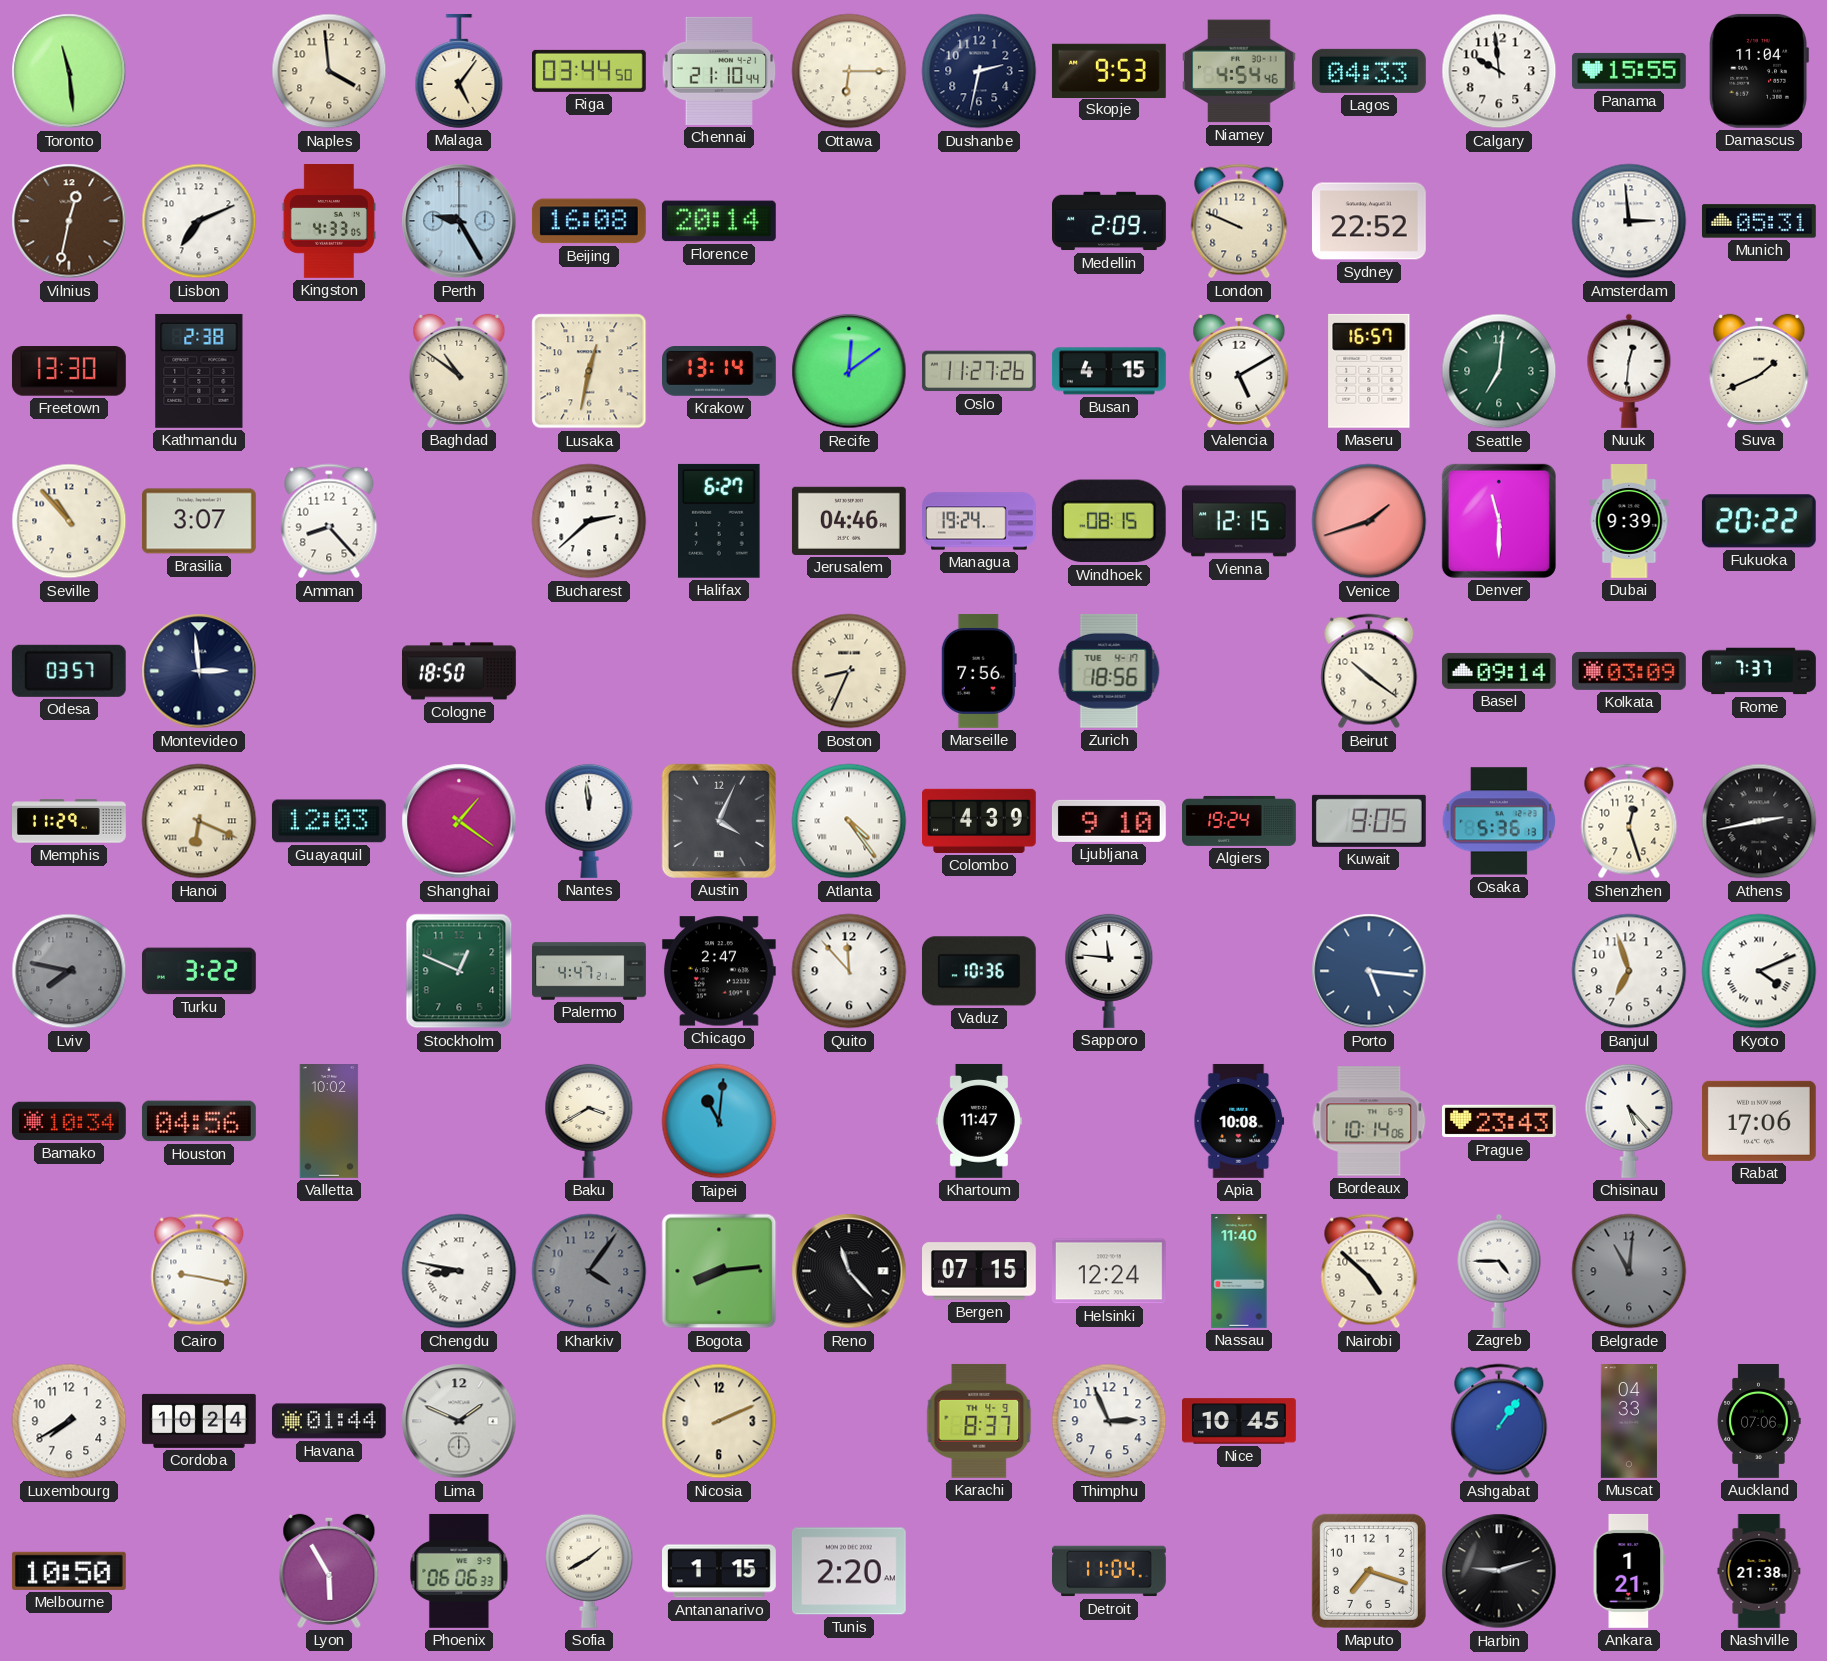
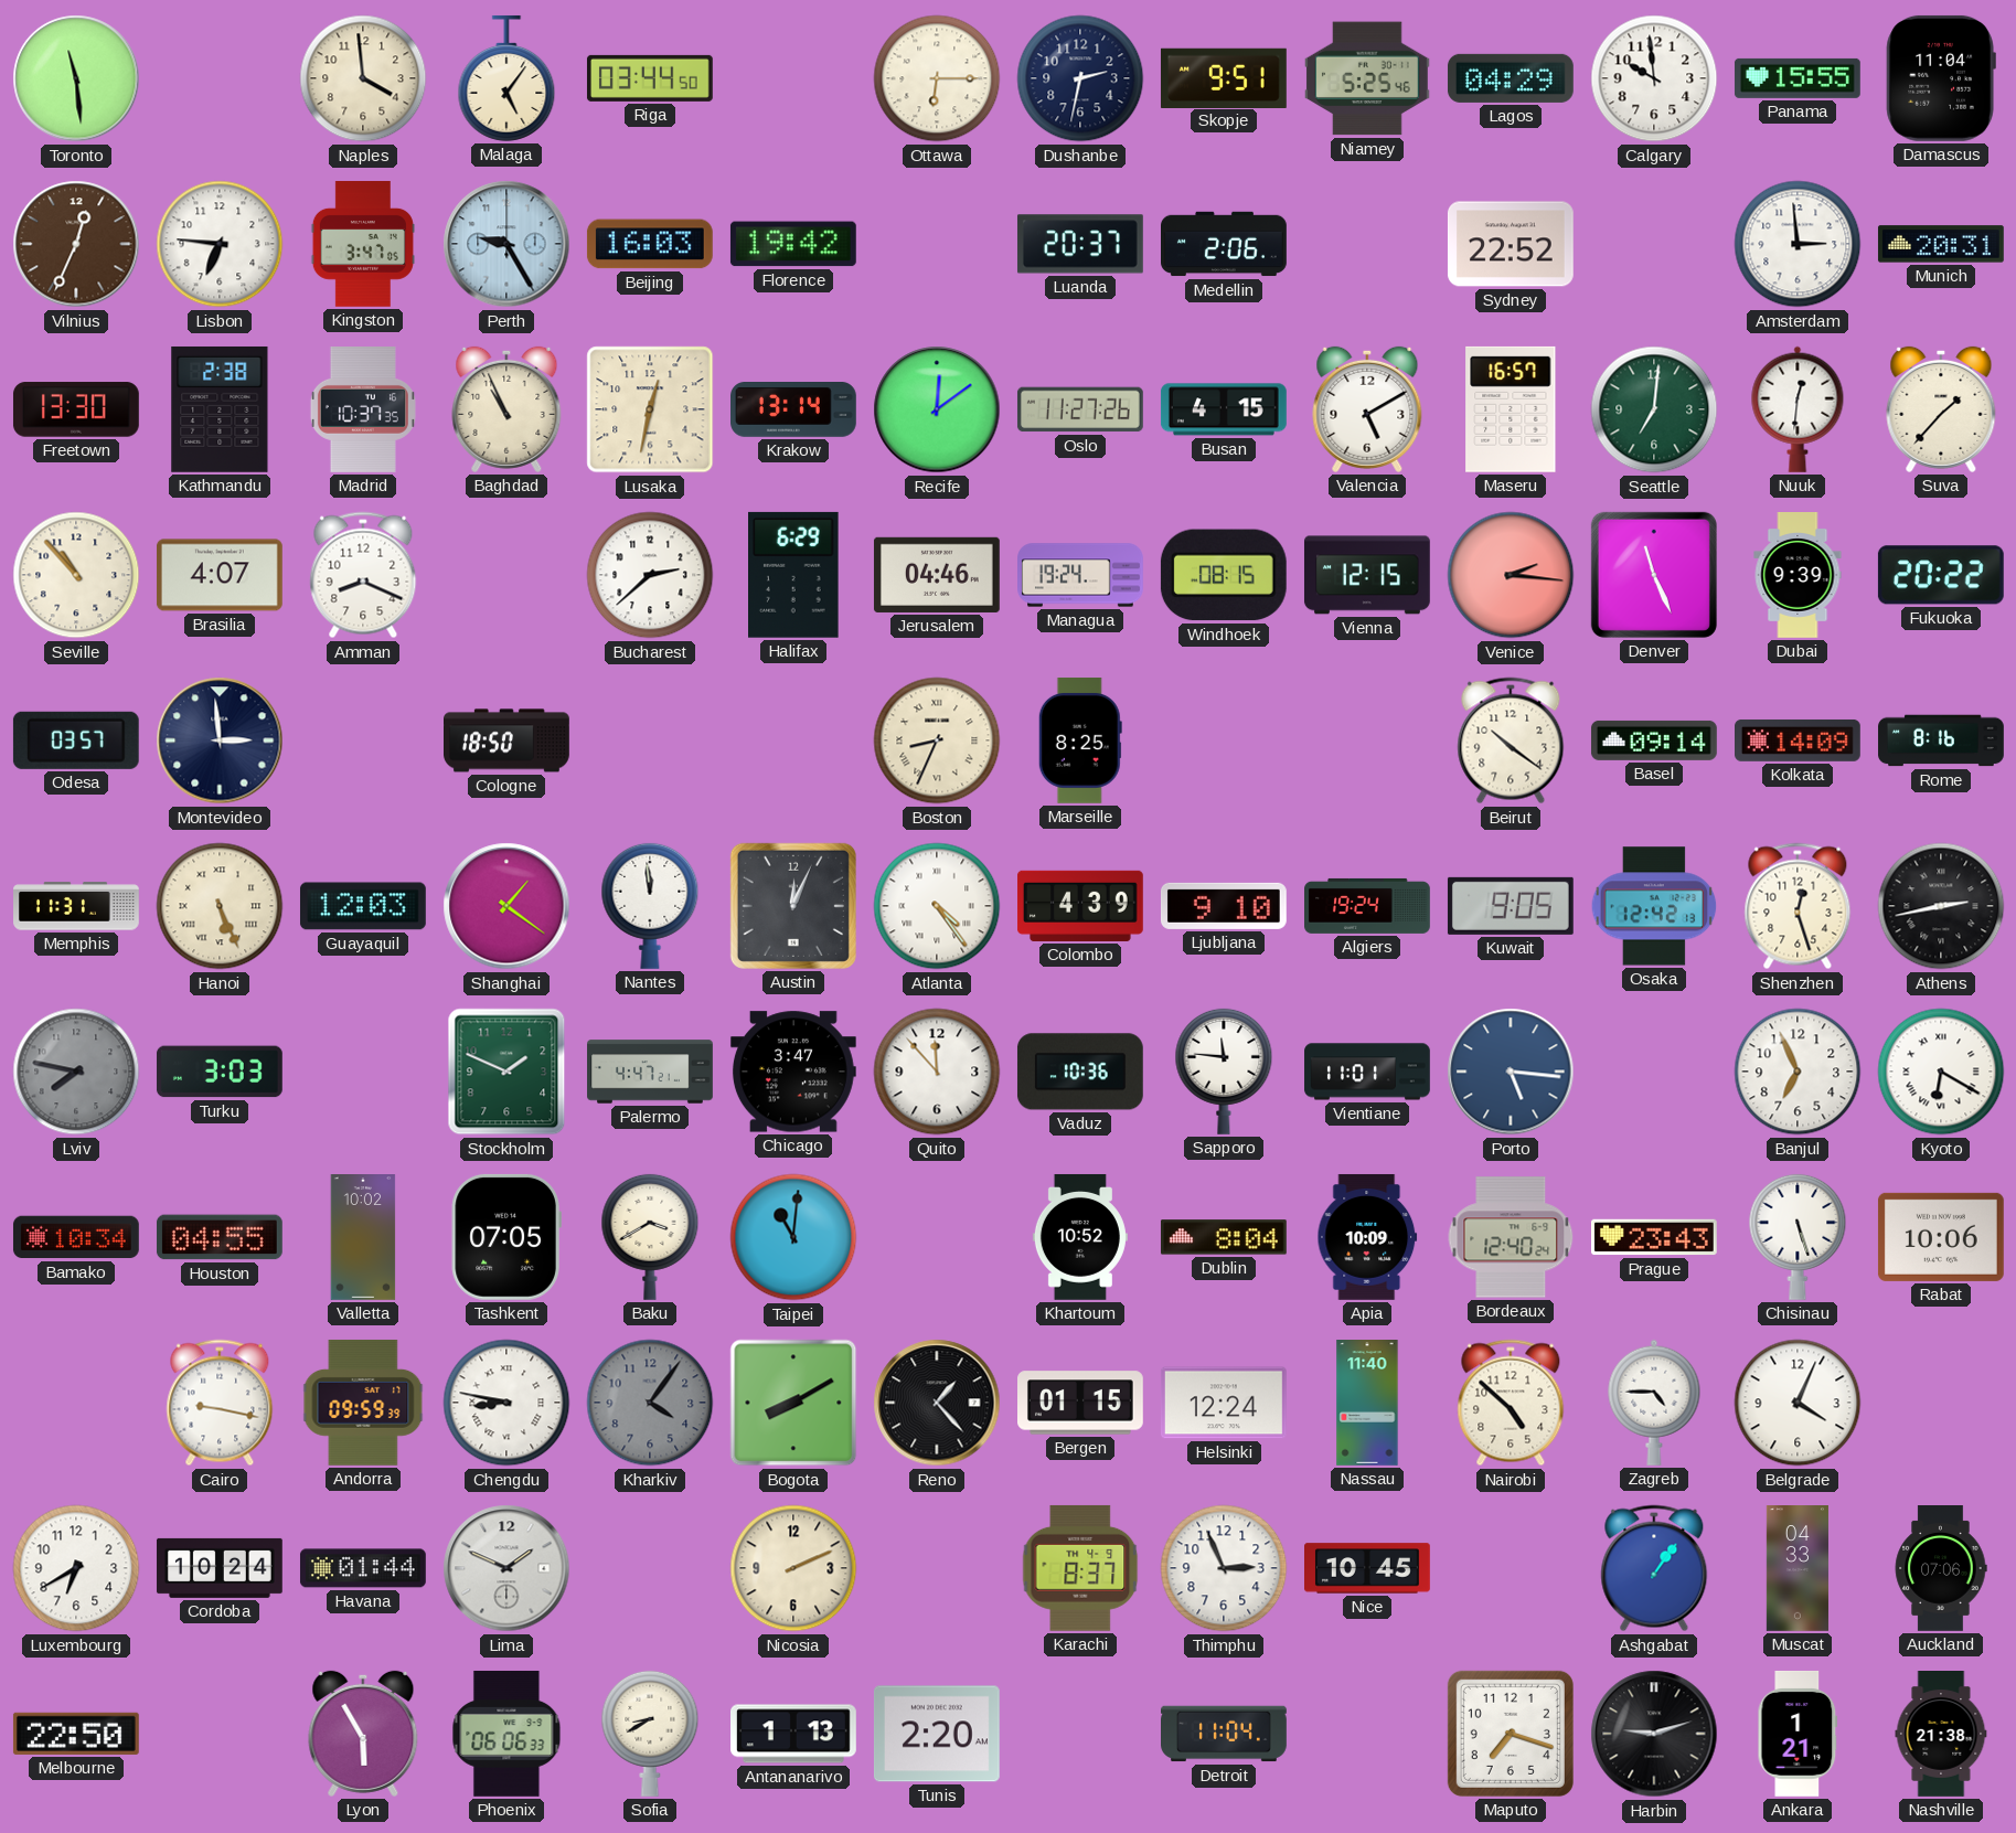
Chennai: 21:10 -> none
Skopje: 9:53 -> 9:51
Niamey: 4:54 -> 5:25
Lagos: 04:33 -> 04:29
Vilnius: 12:32 -> 12:34
Lisbon: 7:11 -> 6:46
Kingston: 4:33 -> 3:47
Beijing: 16:08 -> 16:03
Florence: 20:14 -> 19:42
Luanda: none -> 20:37
Medellin: 2:09 -> 2:06
London: 9:49 -> none
Munich: 05:31 -> 20:31
Madrid: none -> 10:37
Baghdad: 10:51 -> 10:56
Suva: 1:41 -> 1:37
Brasilia: 3:07 -> 4:07
Amman: 8:23 -> 8:19
Halifax: 6:27 -> 6:29
Venice: 1:42 -> 2:16
Denver: 11:30 -> 11:26
Marseille: 7:56 -> 8:25
Zurich: 18:56 -> none
Kolkata: 03:09 -> 14:09
Rome: 7:37 -> 8:16
Memphis: 11:29 -> 11:31
Hanoi: 6:19 -> 5:26
Austin: 4:04 -> 12:04
Osaka: 5:36 -> 12:42
Turku: 3:22 -> 3:03
Stockholm: 12:49 -> 1:49
Chicago: 2:47 -> 3:47
Vientiane: none -> 11:01
Banjul: 6:57 -> 6:56
Kyoto: 4:11 -> 6:20
Houston: 04:56 -> 04:55
Tashkent: none -> 07:05
Khartoum: 11:47 -> 10:52
Dublin: none -> 8:04
Apia: 10:08 -> 10:09
Bordeaux: 10:14 -> 12:40
Chisinau: 5:23 -> 5:27
Rabat: 17:06 -> 10:06
Andorra: none -> 09:59
Bogota: 8:14 -> 8:10
Reno: 11:23 -> 1:23
Bergen: 07:15 -> 01:15
Belgrade: 11:01 -> 4:04
Belgrade dial: grey -> white
Luxembourg: 7:40 -> 6:40
Melbourne: 10:50 -> 22:50
Sofia: 1:40 -> 8:40
Antananarivo: 1:15 -> 1:13
